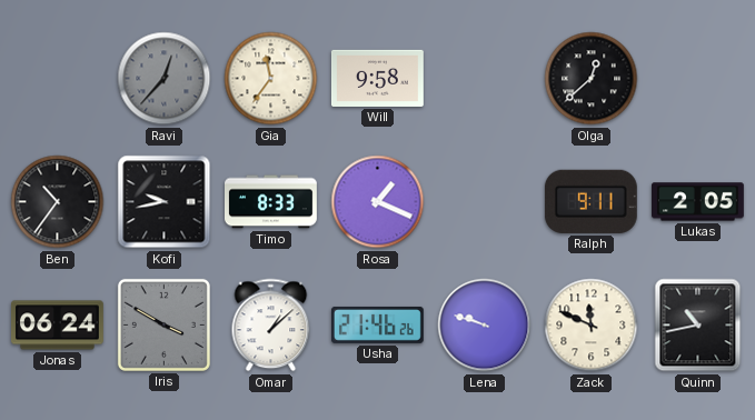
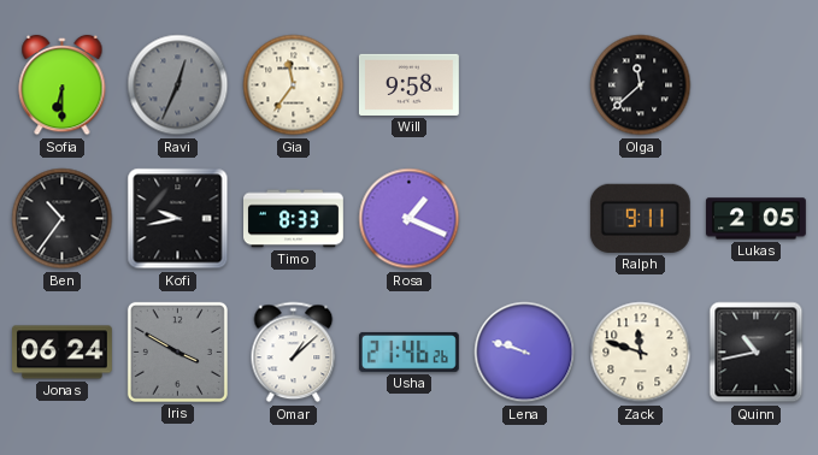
Sofia: none -> 6:30
Ravi: 12:37 -> 12:34
Olga: 12:38 -> 11:38
Zack: 11:49 -> 11:48
